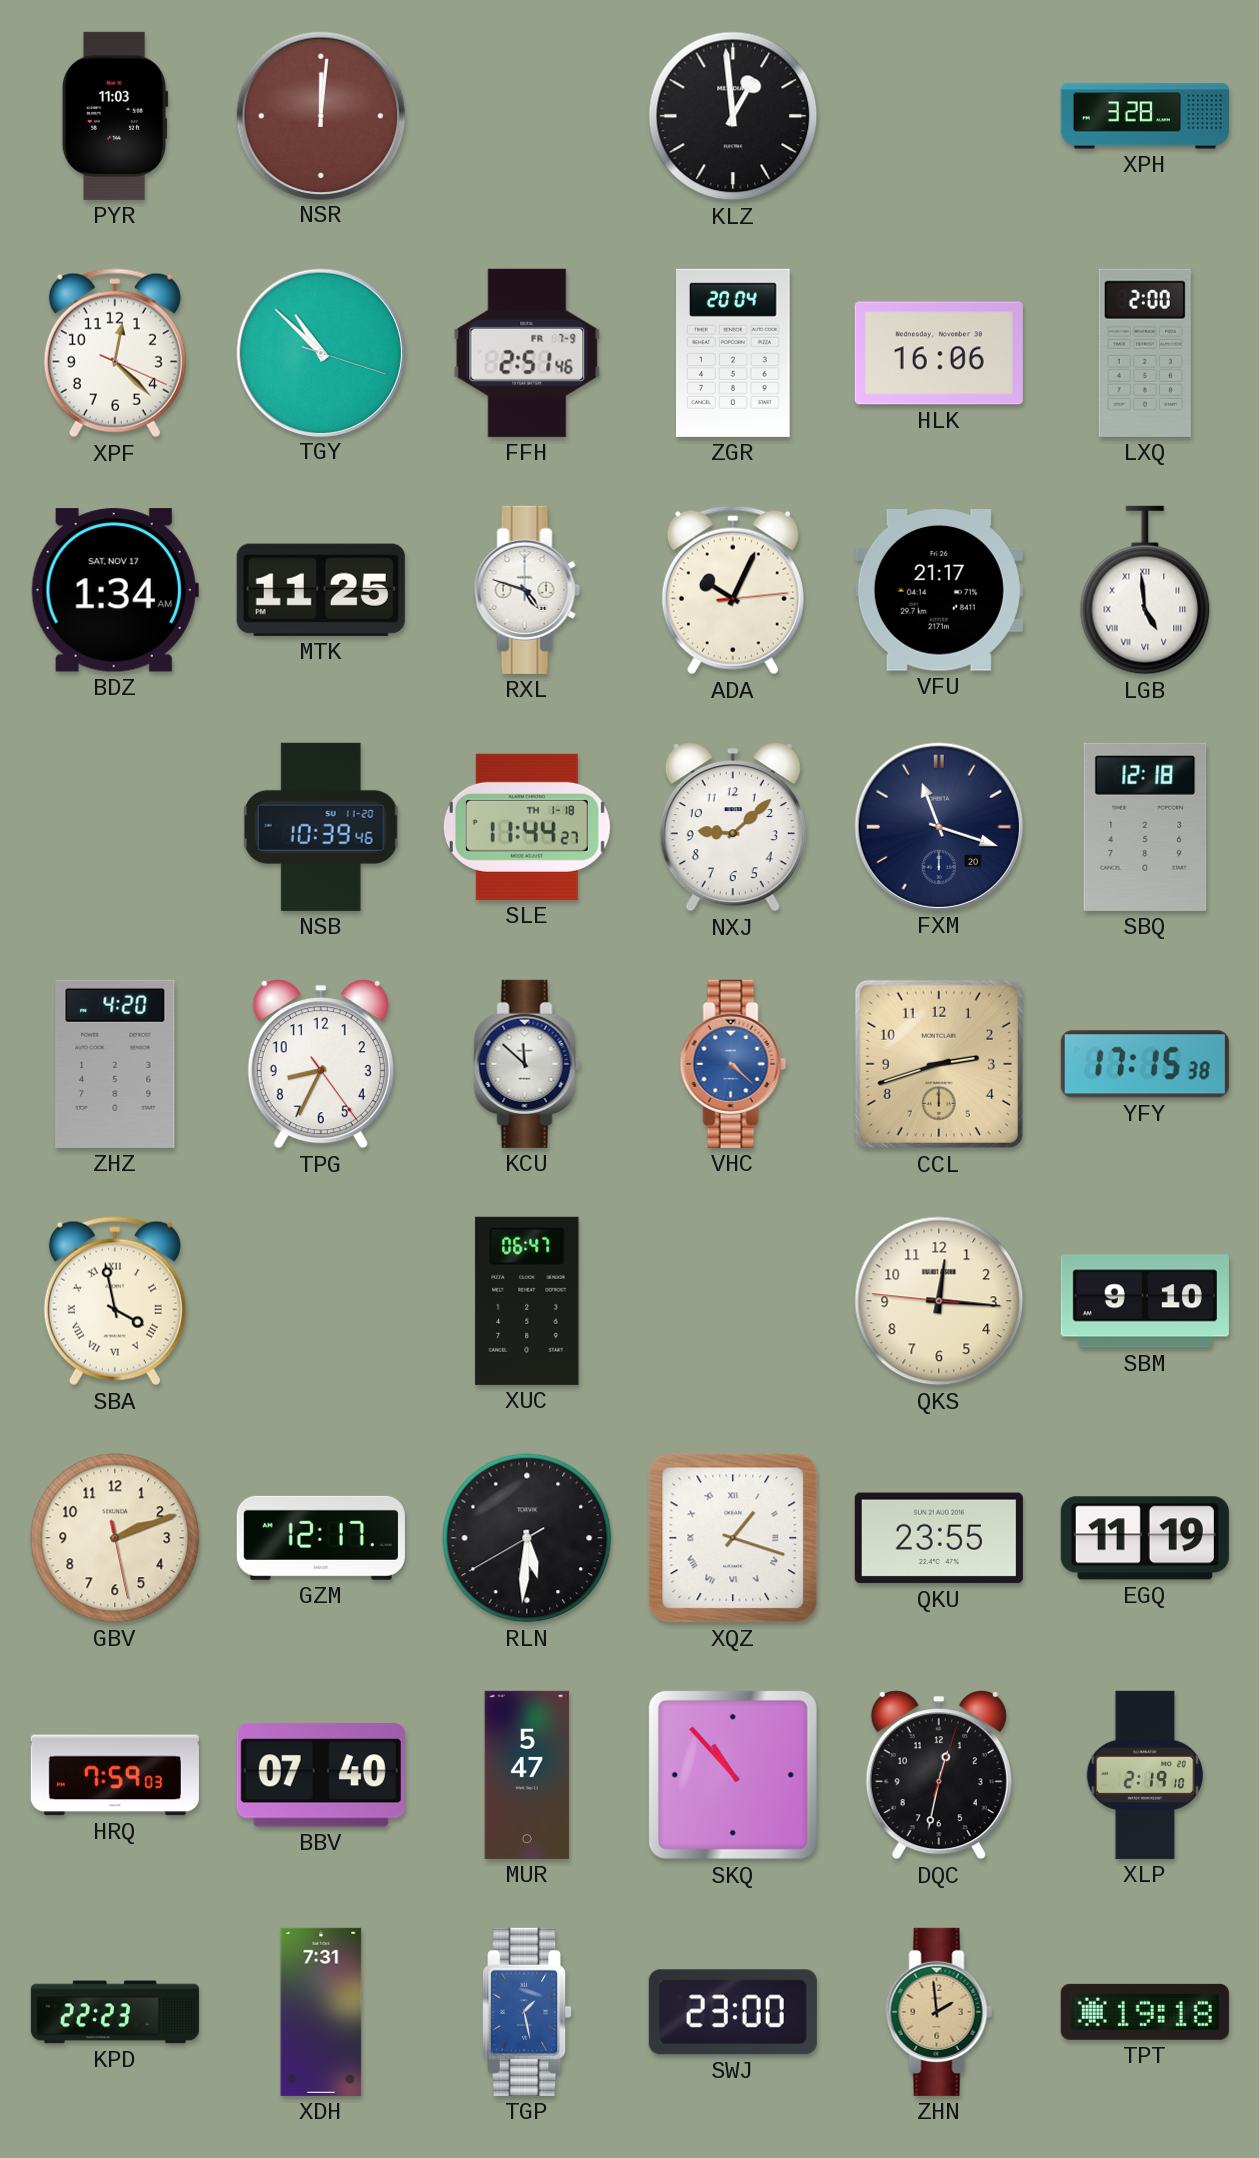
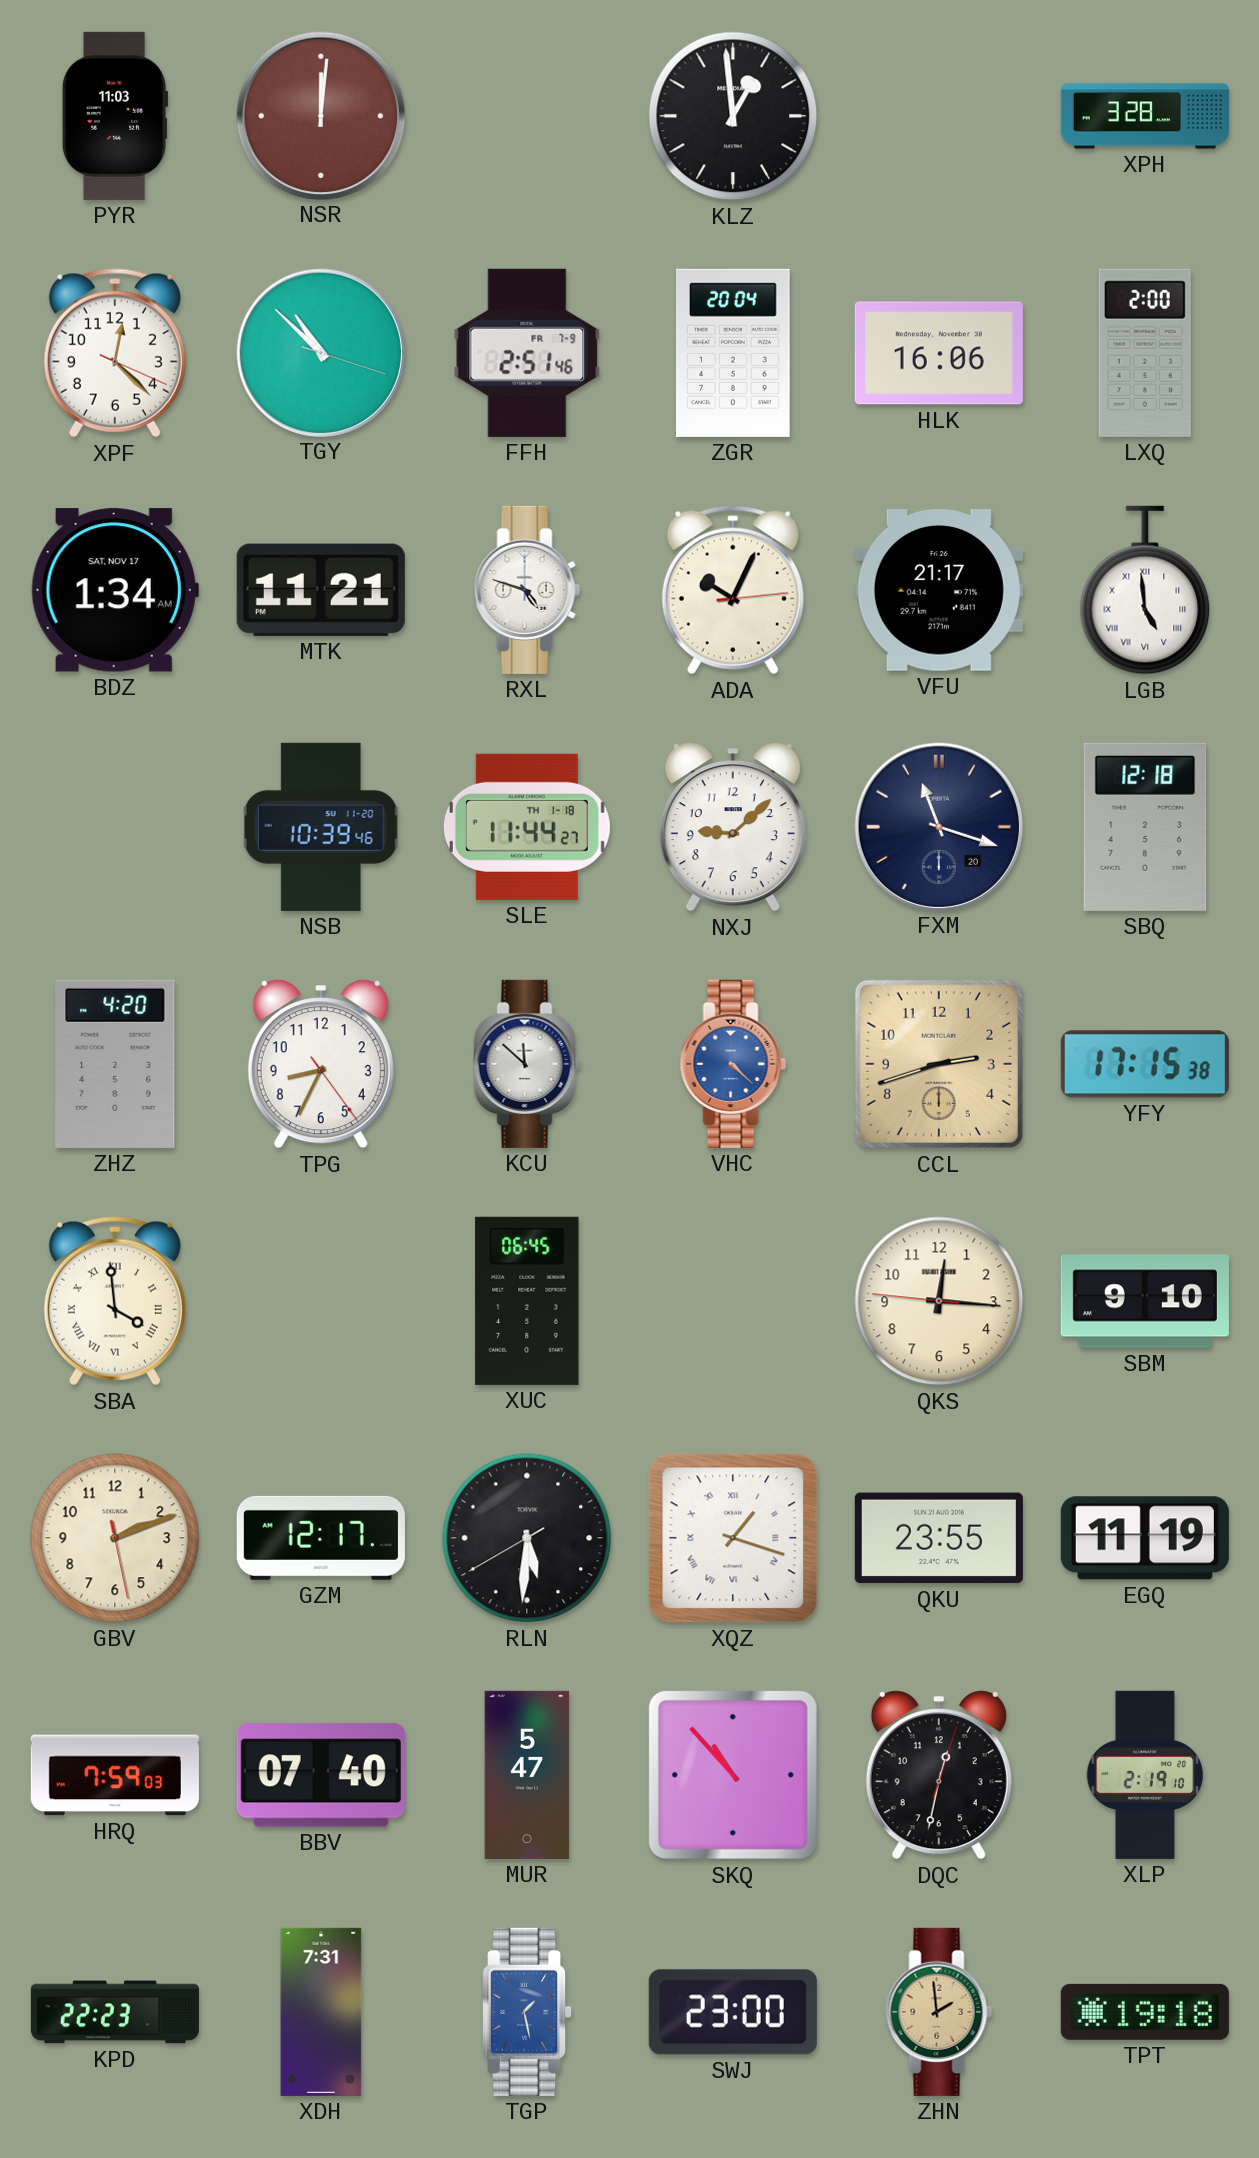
MTK: 11:25 -> 11:21
SBA: 3:58 -> 3:59
XUC: 06:47 -> 06:45
